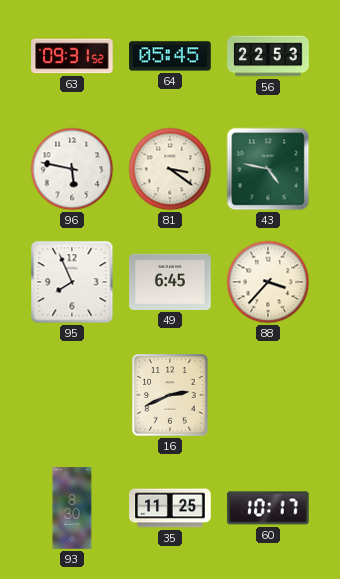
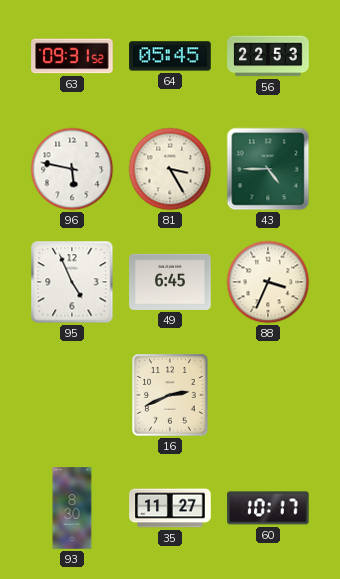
81: 3:21 -> 3:25
43: 4:47 -> 4:45
95: 7:56 -> 4:56
88: 3:37 -> 3:34
35: 11:25 -> 11:27
